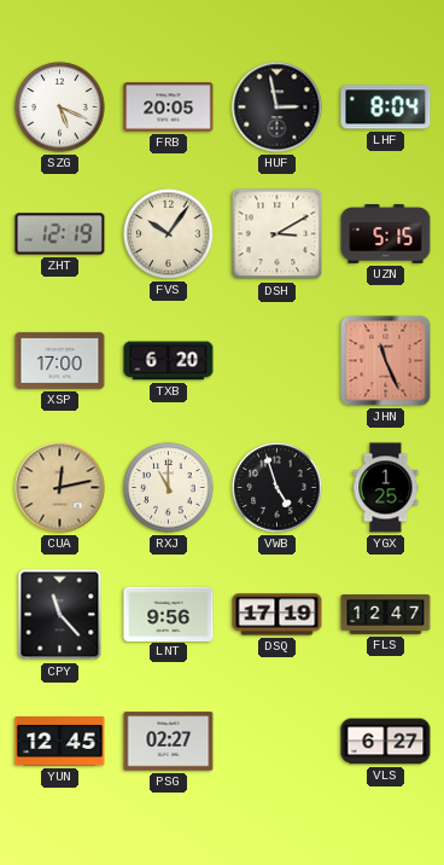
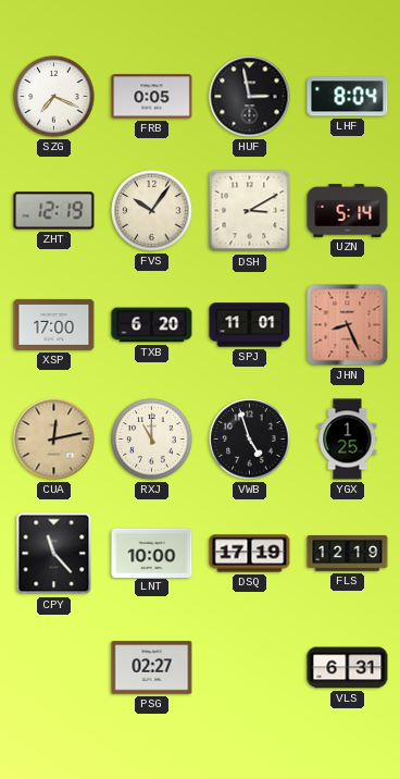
SZG: 5:19 -> 7:19
FRB: 20:05 -> 0:05
UZN: 5:15 -> 5:14
SPJ: none -> 11:01
JHN: 11:26 -> 8:26
LNT: 9:56 -> 10:00
FLS: 12:47 -> 12:19
YUN: 12:45 -> none
VLS: 6:27 -> 6:31
